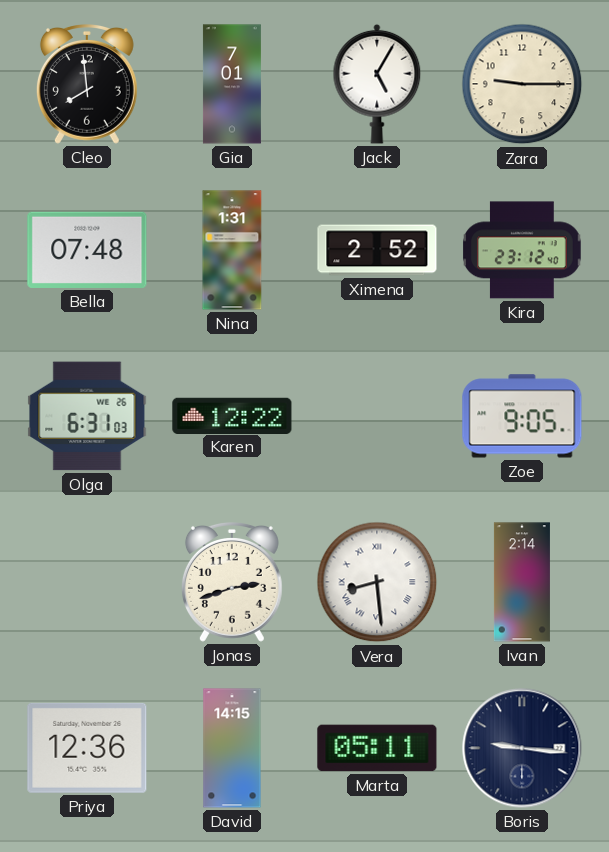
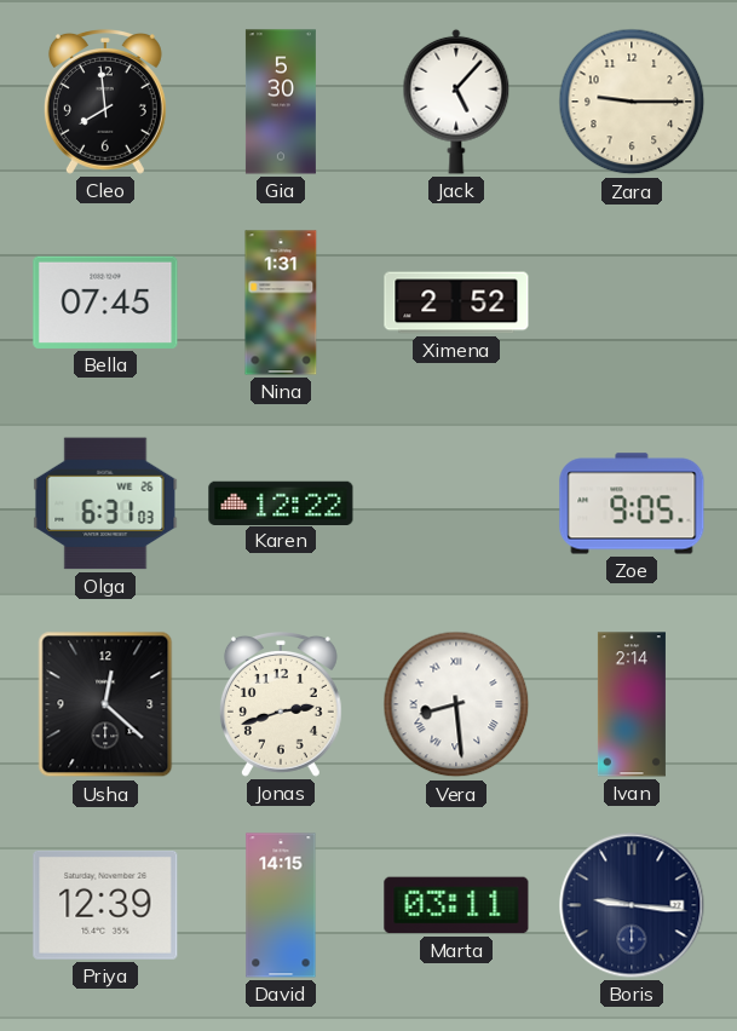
Gia: 7:01 -> 5:30
Jack: 5:05 -> 5:07
Bella: 07:48 -> 07:45
Kira: 23:12 -> none
Usha: none -> 12:22
Priya: 12:36 -> 12:39
Marta: 05:11 -> 03:11
